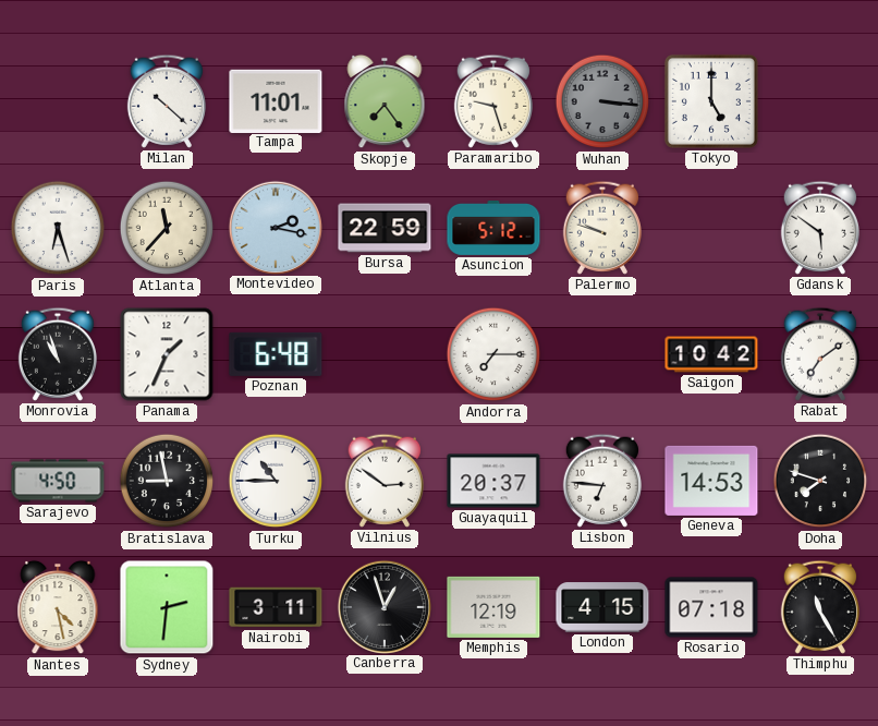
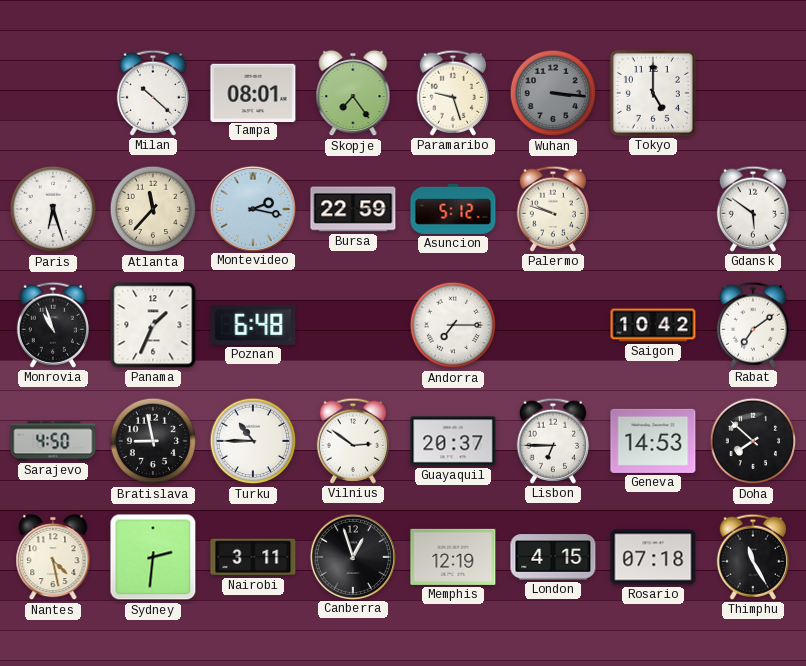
Tampa: 11:01 -> 08:01
Lisbon: 6:46 -> 6:45
Doha: 7:48 -> 7:52
